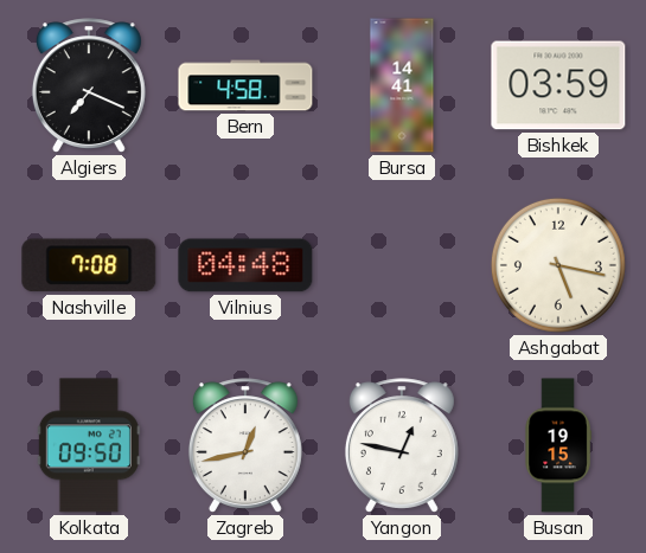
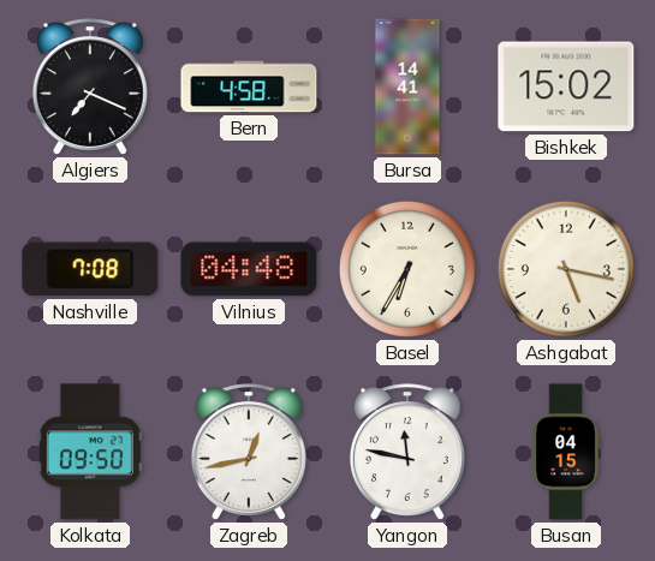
Bishkek: 03:59 -> 15:02
Basel: none -> 6:35
Yangon: 12:47 -> 11:47
Busan: 19:15 -> 04:15
